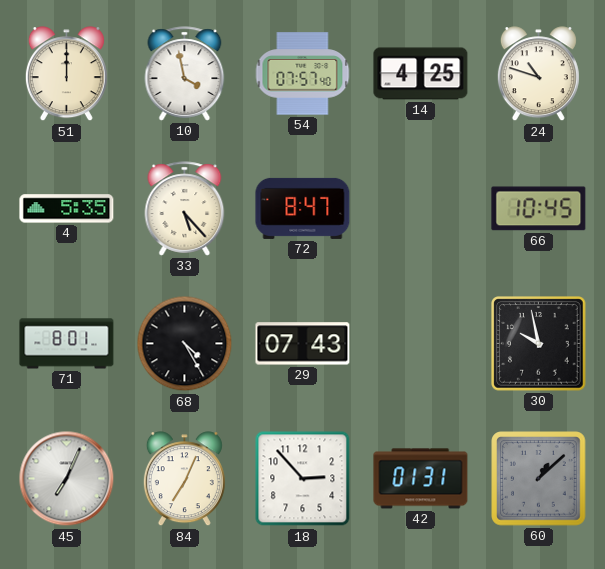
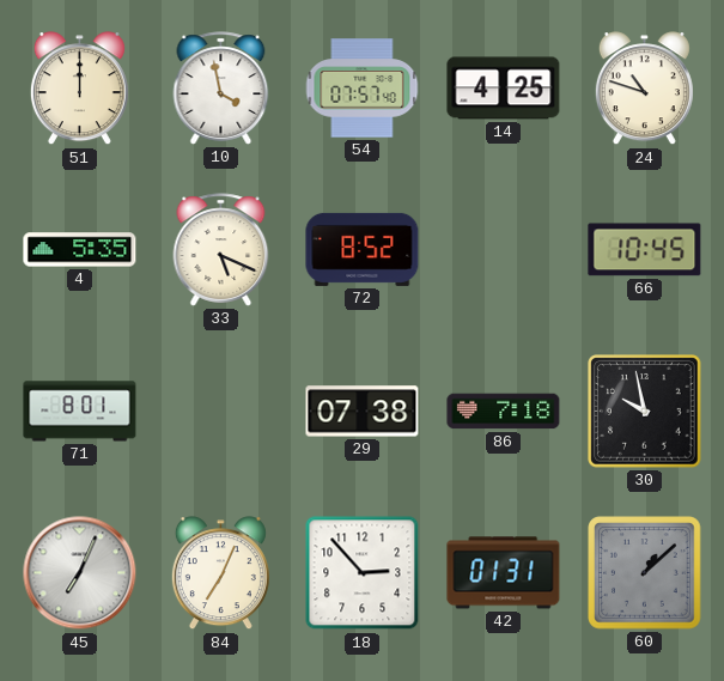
33: 5:23 -> 5:19
72: 8:47 -> 8:52
68: 4:25 -> none
29: 07:43 -> 07:38
86: none -> 7:18
